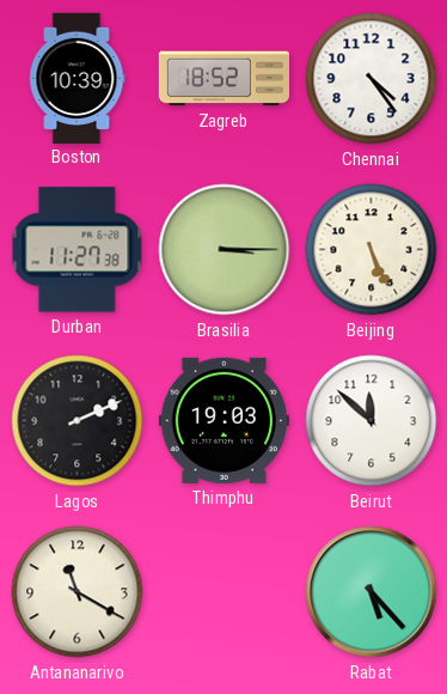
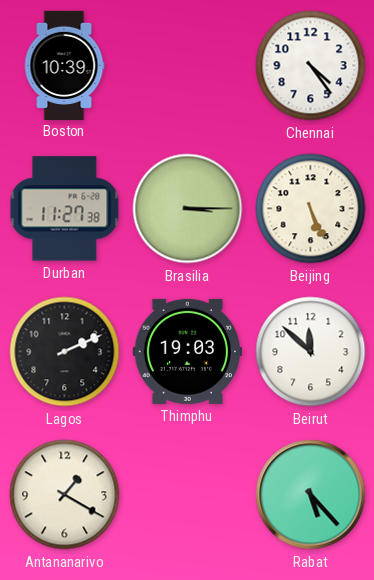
Zagreb: 18:52 -> none
Antananarivo: 11:20 -> 1:20
